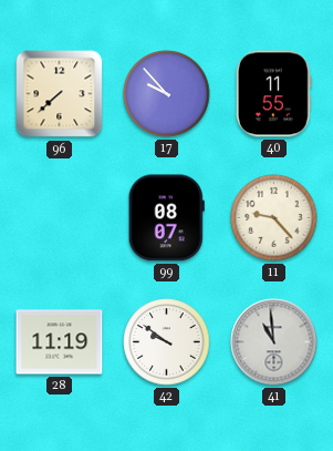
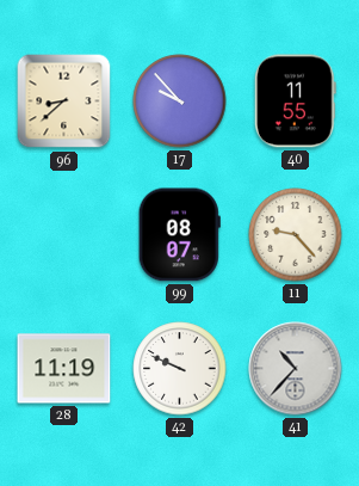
96: 7:38 -> 8:38
42: 9:51 -> 9:49
41: 10:59 -> 10:37
